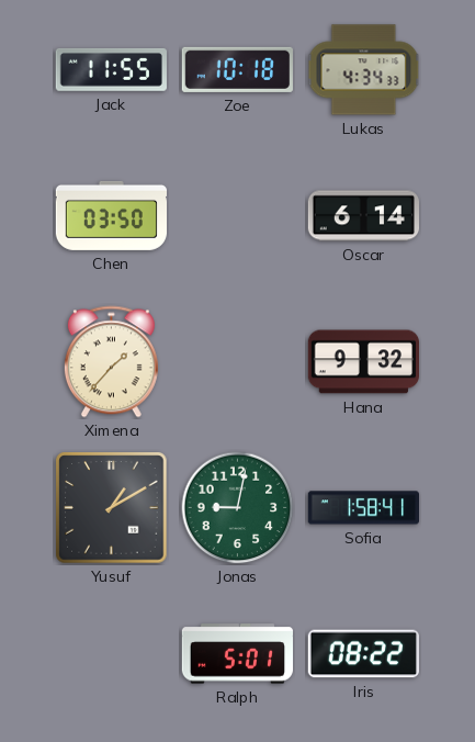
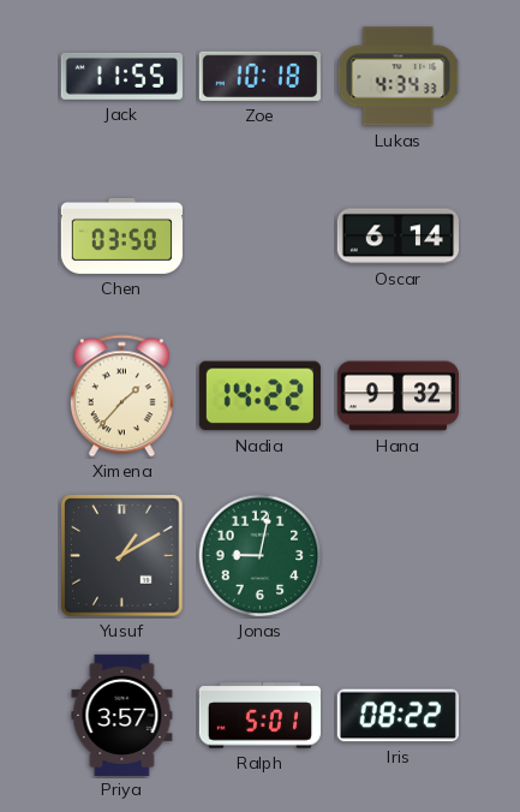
Nadia: none -> 14:22
Sofia: 1:58 -> none
Priya: none -> 3:57
